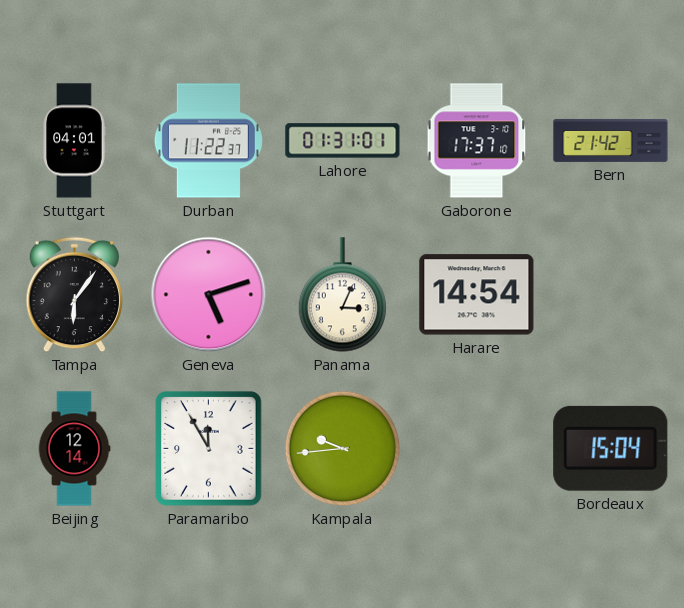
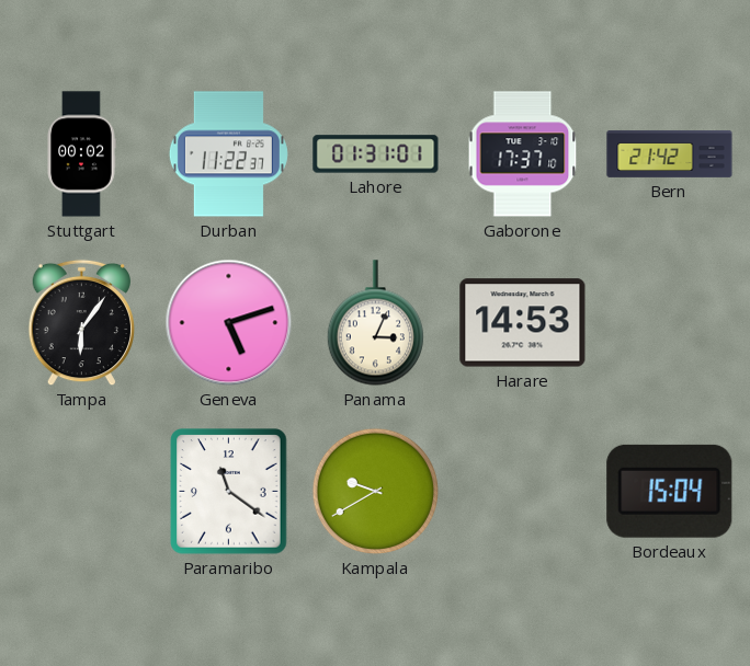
Stuttgart: 04:01 -> 00:02
Harare: 14:54 -> 14:53
Beijing: 12:14 -> none
Paramaribo: 11:55 -> 11:21
Kampala: 9:44 -> 9:40
